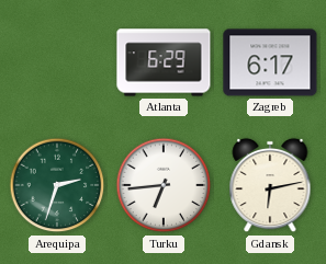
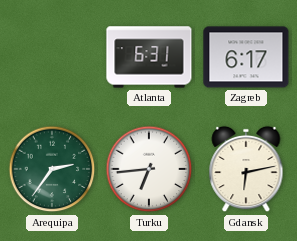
Atlanta: 6:29 -> 6:31
Arequipa: 2:33 -> 2:36
